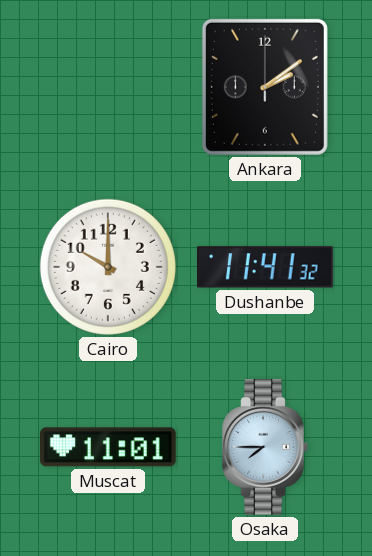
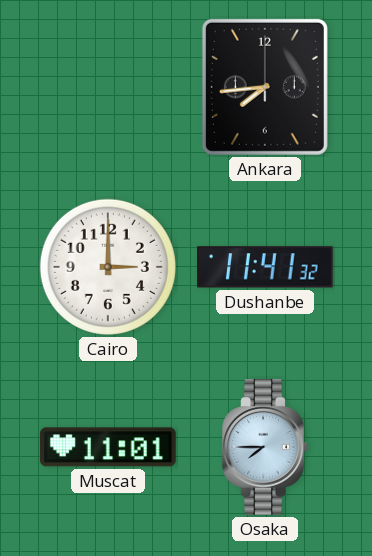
Ankara: 2:09 -> 7:44
Cairo: 10:00 -> 3:00
